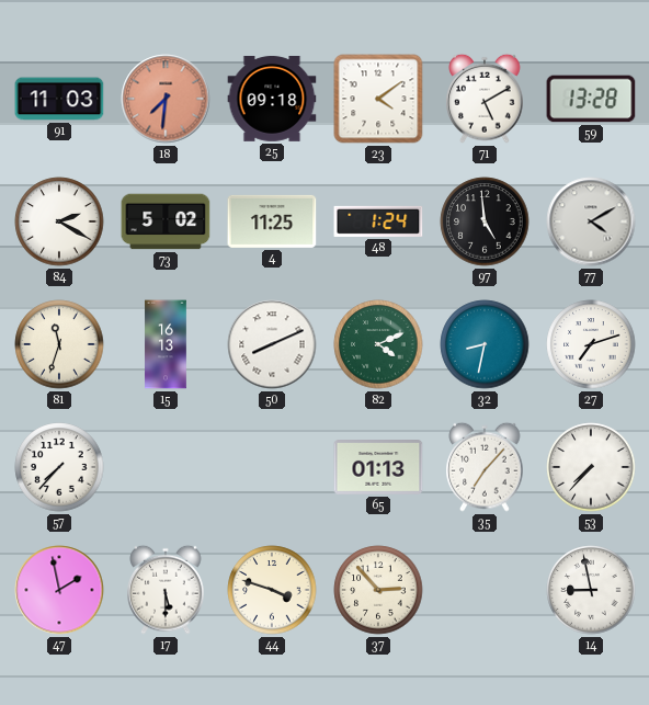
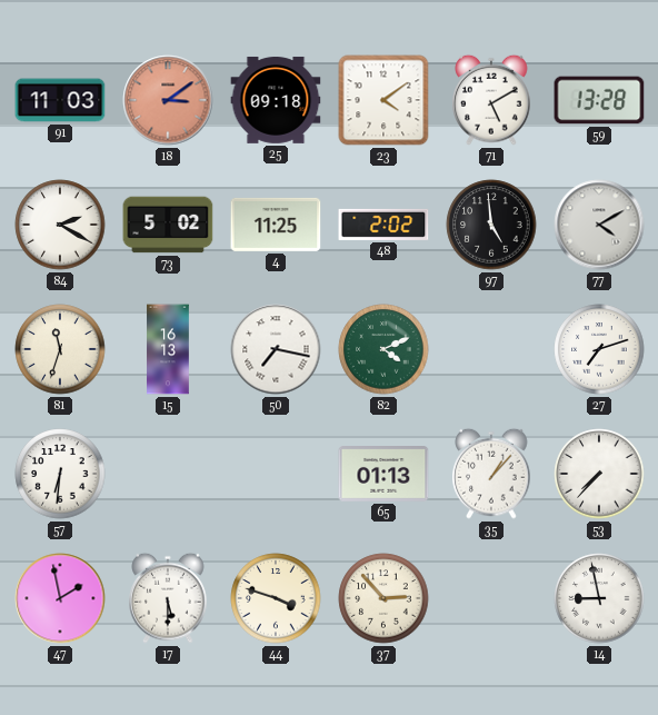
18: 7:31 -> 3:09
48: 1:24 -> 2:02
50: 8:11 -> 7:17
32: 8:32 -> none
57: 7:37 -> 6:31
35: 7:07 -> 1:07
